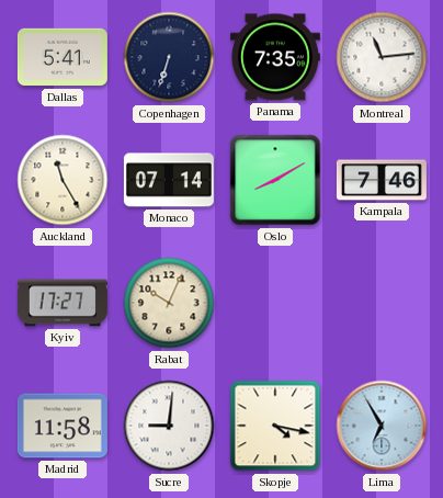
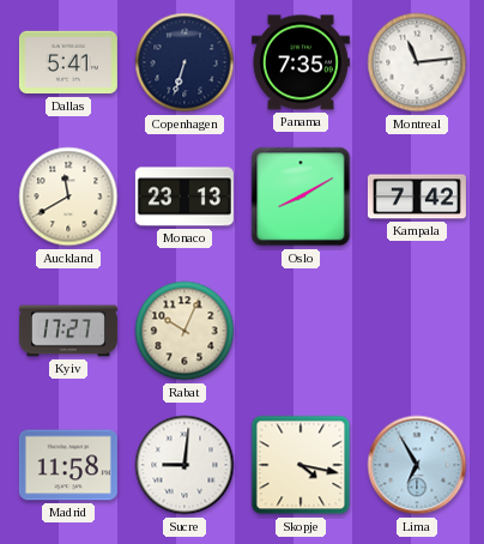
Auckland: 11:25 -> 11:40
Monaco: 07:14 -> 23:13
Kampala: 7:46 -> 7:42
